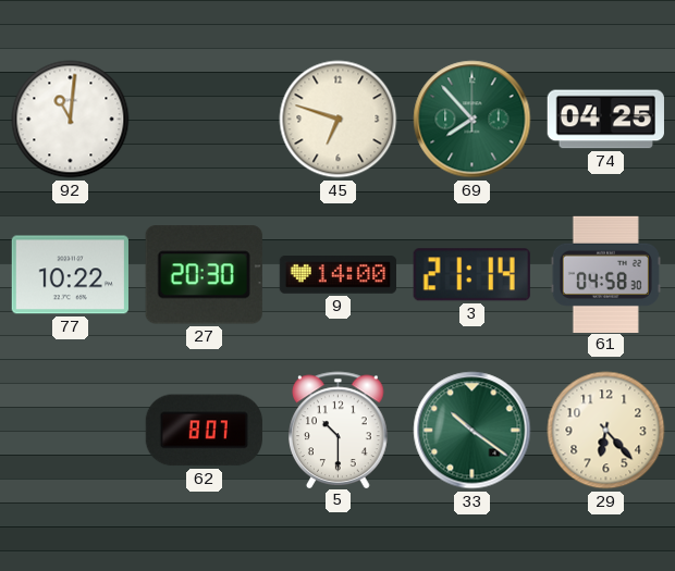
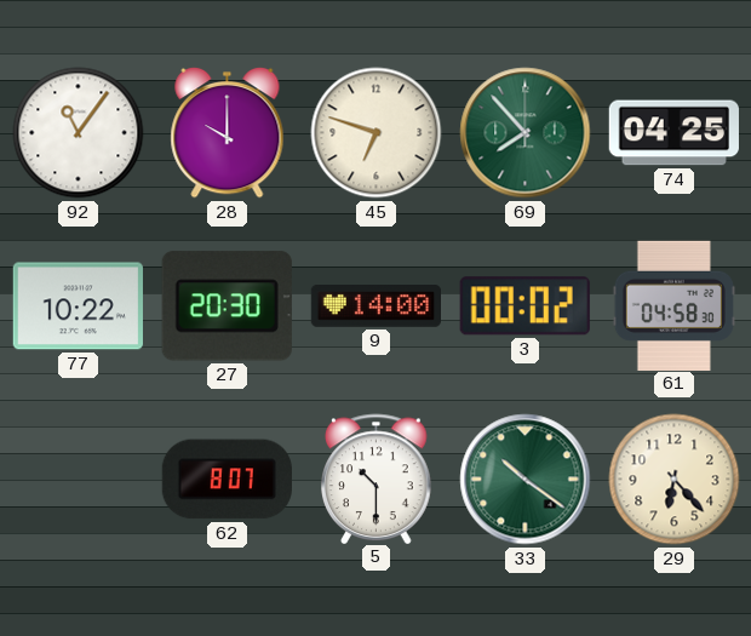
92: 11:01 -> 11:06
28: none -> 10:00
3: 21:14 -> 00:02
